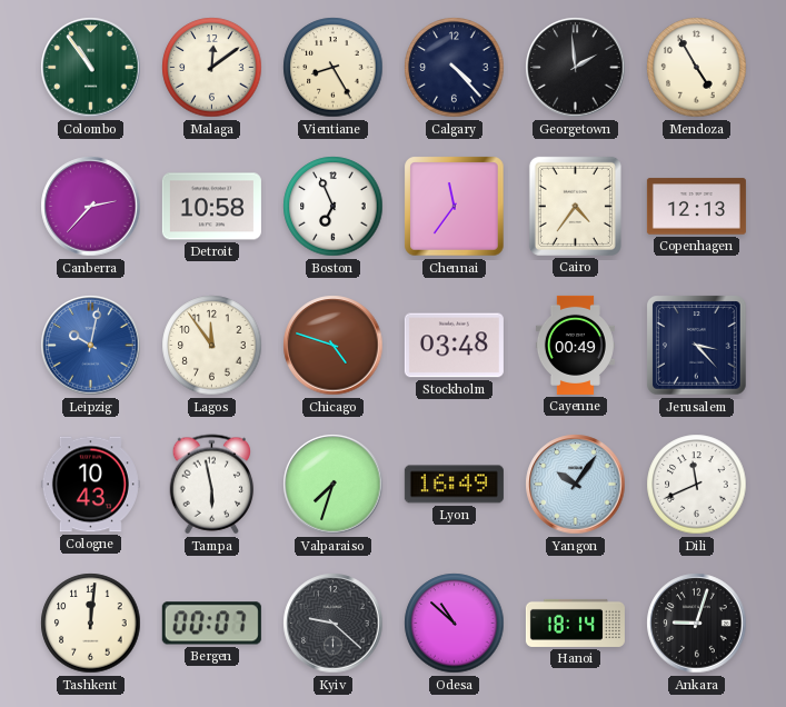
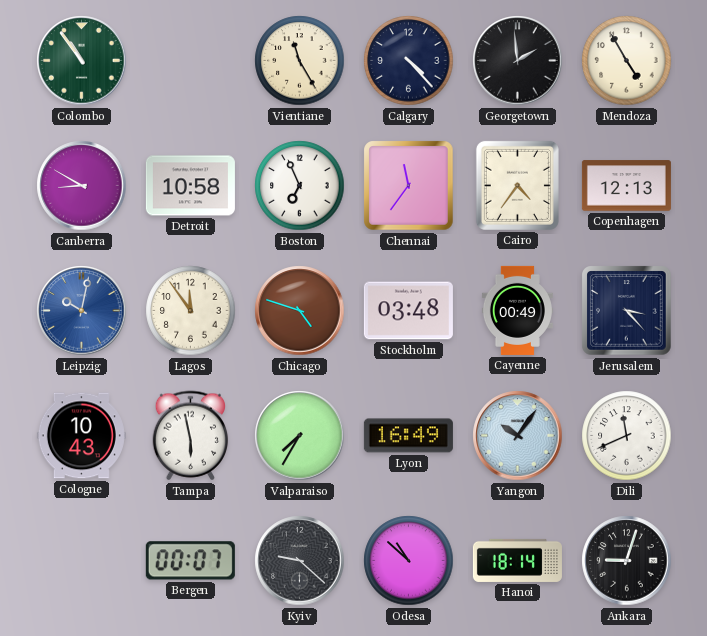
Malaga: 12:09 -> none
Vientiane: 8:25 -> 11:25
Canberra: 2:37 -> 8:50
Valparaiso: 7:33 -> 7:35
Tashkent: 12:01 -> none
